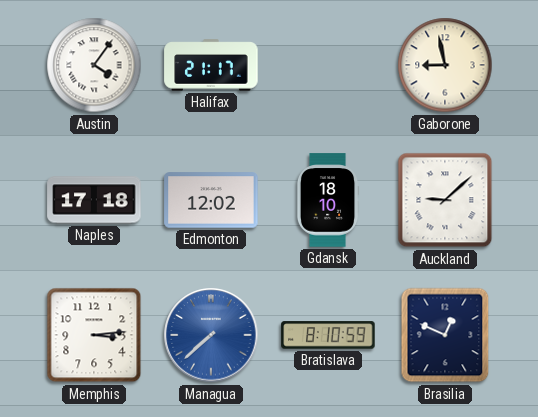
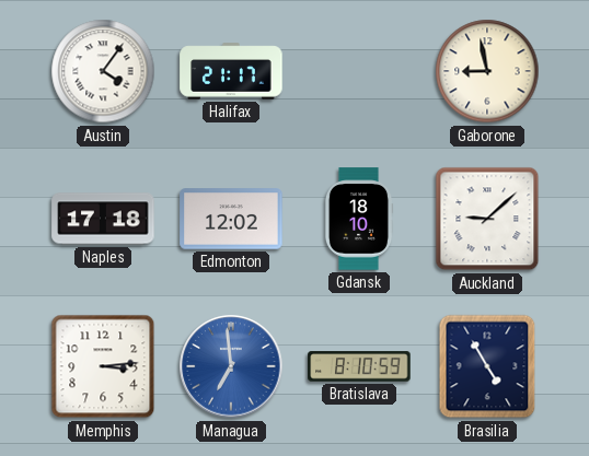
Managua: 7:38 -> 6:59
Brasilia: 12:49 -> 4:55
